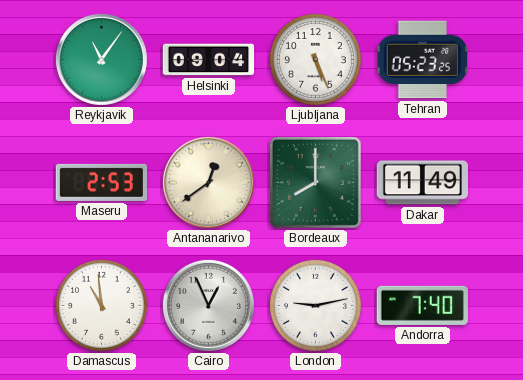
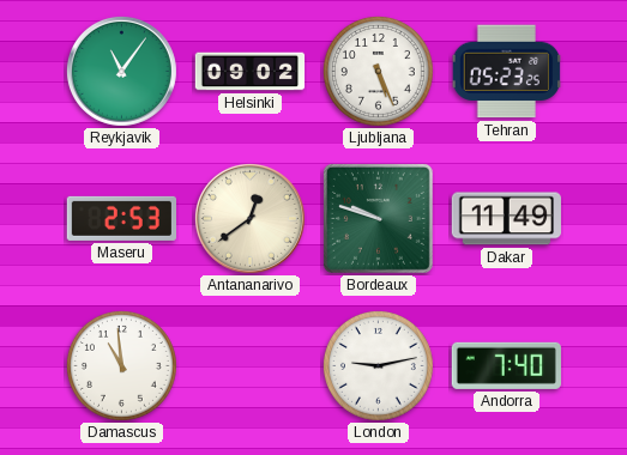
Helsinki: 09:04 -> 09:02
Bordeaux: 8:00 -> 9:48
Cairo: 12:56 -> none
